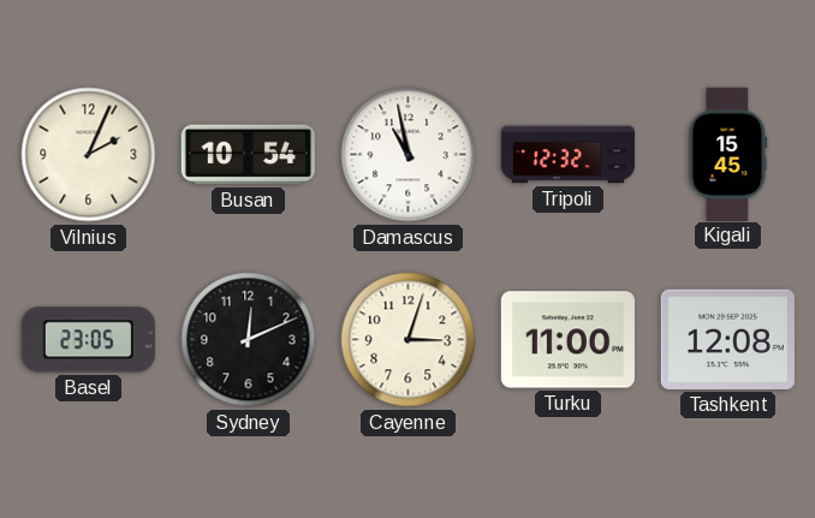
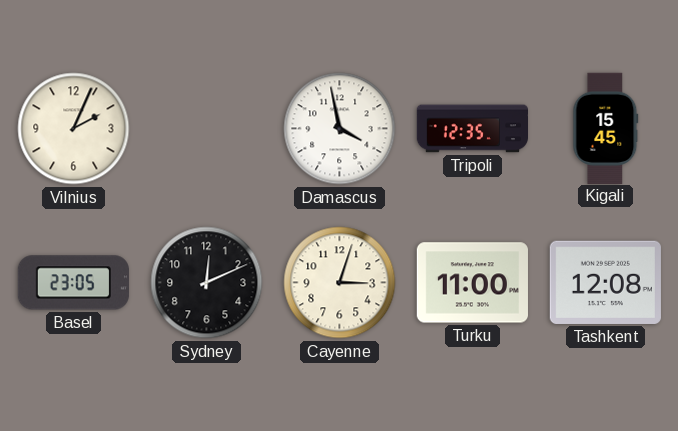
Busan: 10:54 -> none
Damascus: 10:58 -> 3:58
Tripoli: 12:32 -> 12:35
